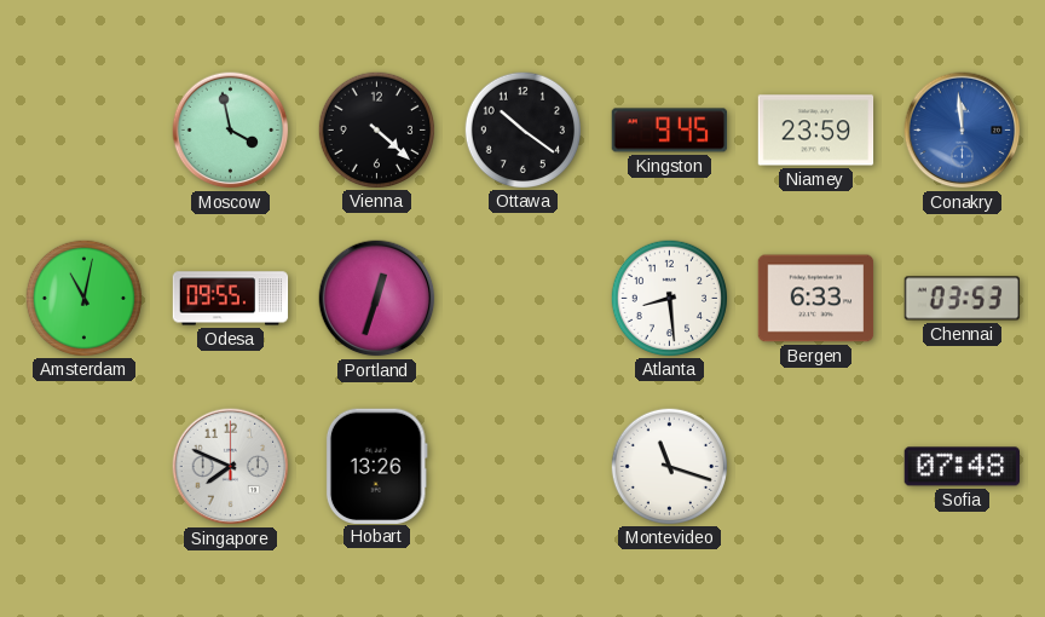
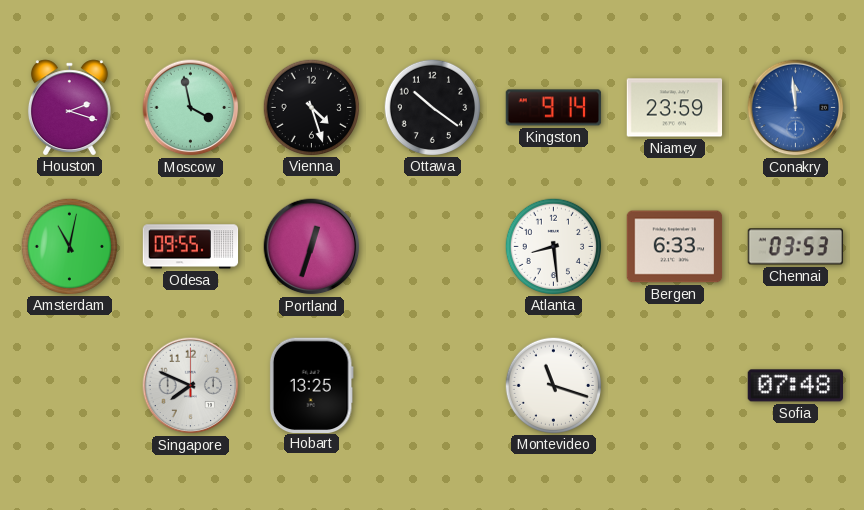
Houston: none -> 2:18
Vienna: 4:22 -> 4:27
Kingston: 9:45 -> 9:14
Hobart: 13:26 -> 13:25
